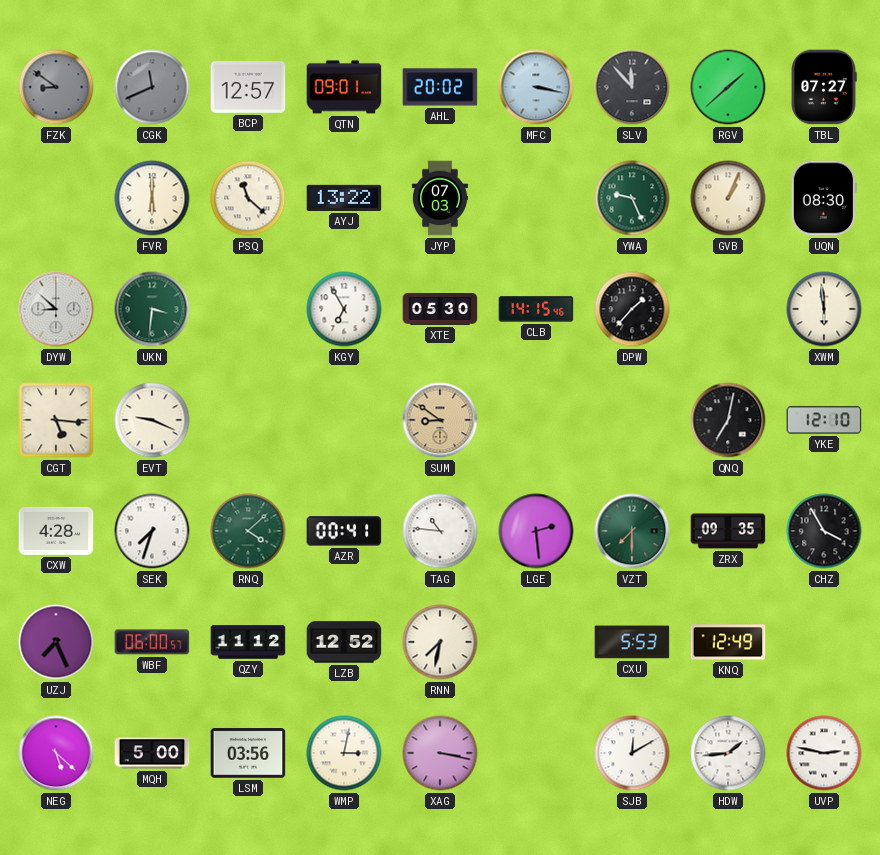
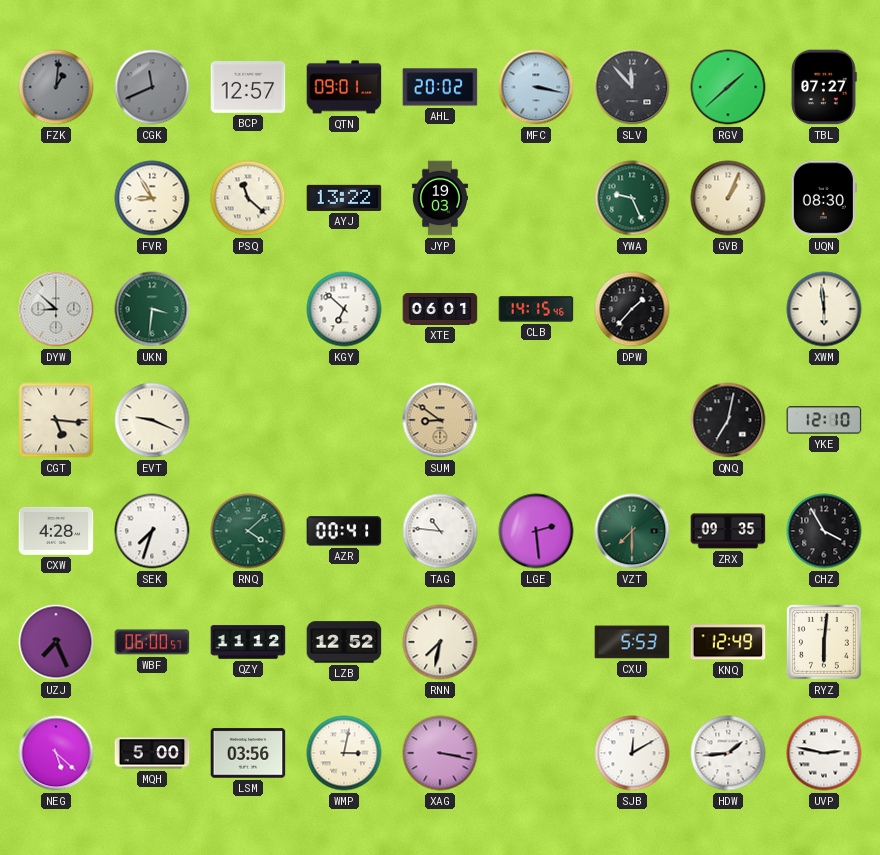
FZK: 8:51 -> 1:01
FVR: 6:00 -> 8:55
JYP: 07:03 -> 19:03
KGY: 6:55 -> 6:52
XTE: 05:30 -> 06:01
RYZ: none -> 6:01
